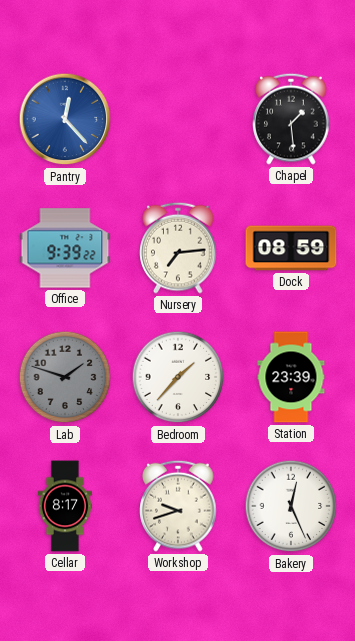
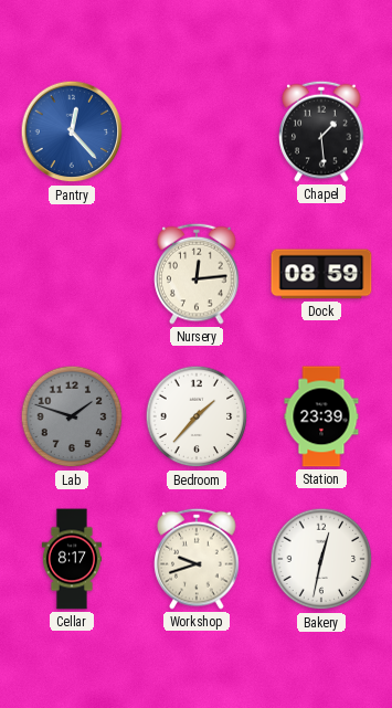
Office: 9:39 -> none
Nursery: 7:14 -> 12:14
Bakery: 12:26 -> 12:32
